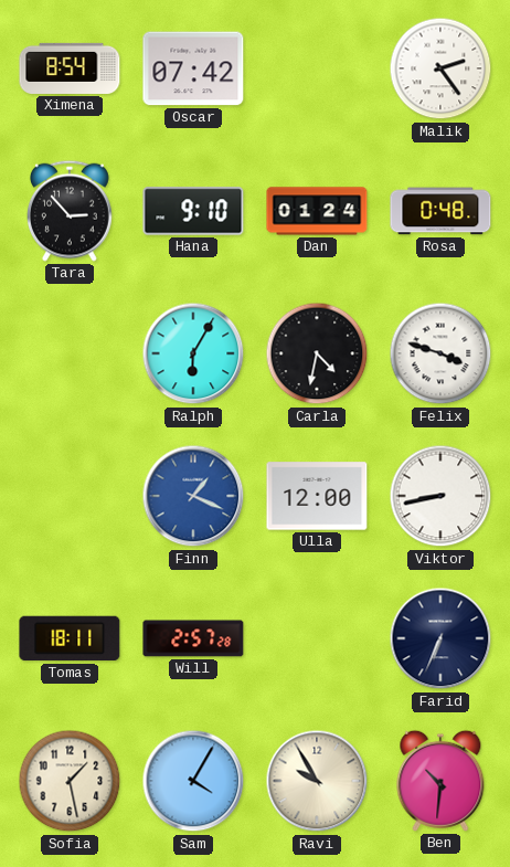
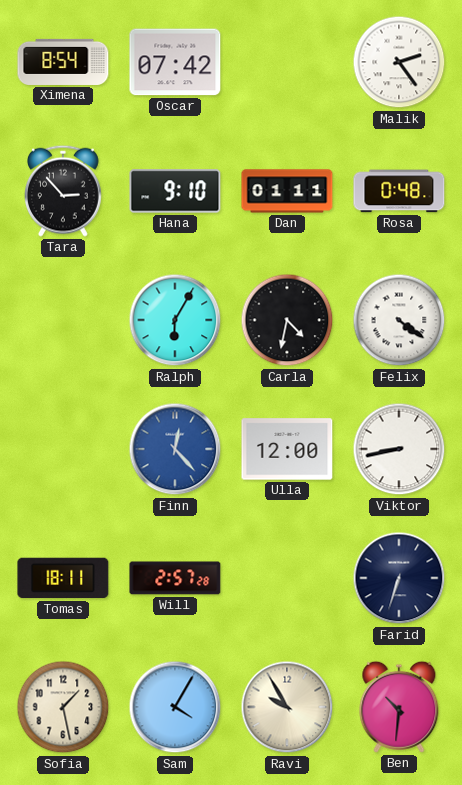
Dan: 01:24 -> 01:11
Felix: 3:48 -> 4:21
Finn: 1:19 -> 12:23
Farid: 6:34 -> 6:33
